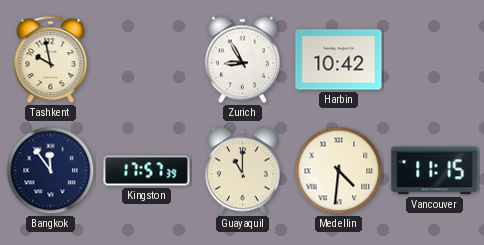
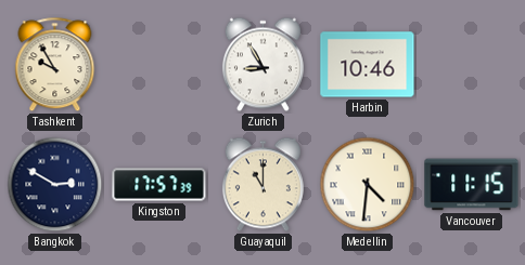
Tashkent: 9:58 -> 9:55
Harbin: 10:42 -> 10:46
Bangkok: 11:54 -> 2:50
